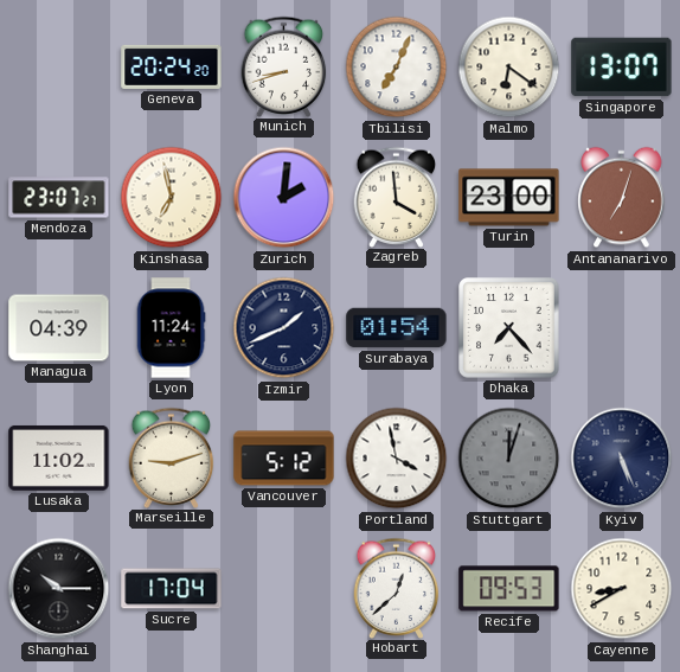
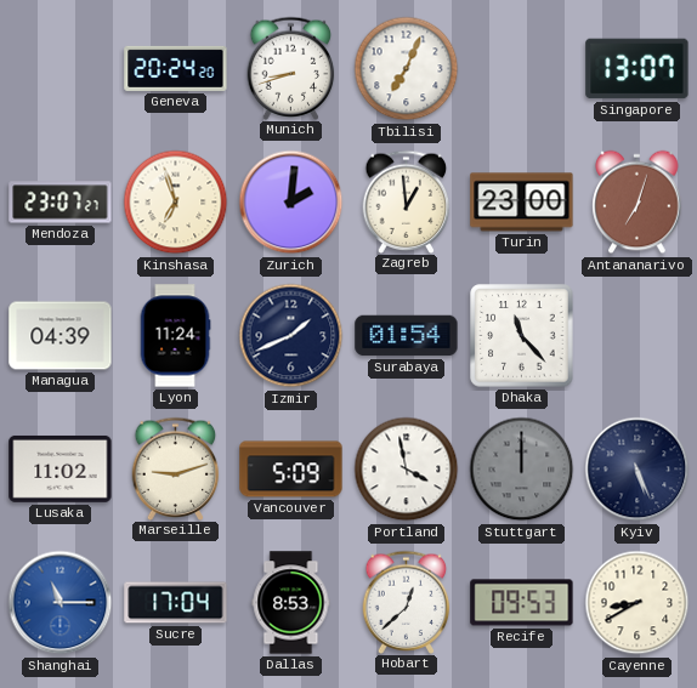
Malmo: 6:21 -> none
Kinshasa: 6:58 -> 6:57
Zagreb: 3:59 -> 12:59
Dhaka: 7:23 -> 11:23
Vancouver: 5:12 -> 5:09
Stuttgart: 12:03 -> 12:00
Shanghai: 10:15 -> 11:15
Shanghai dial: black -> blue
Dallas: none -> 8:53
